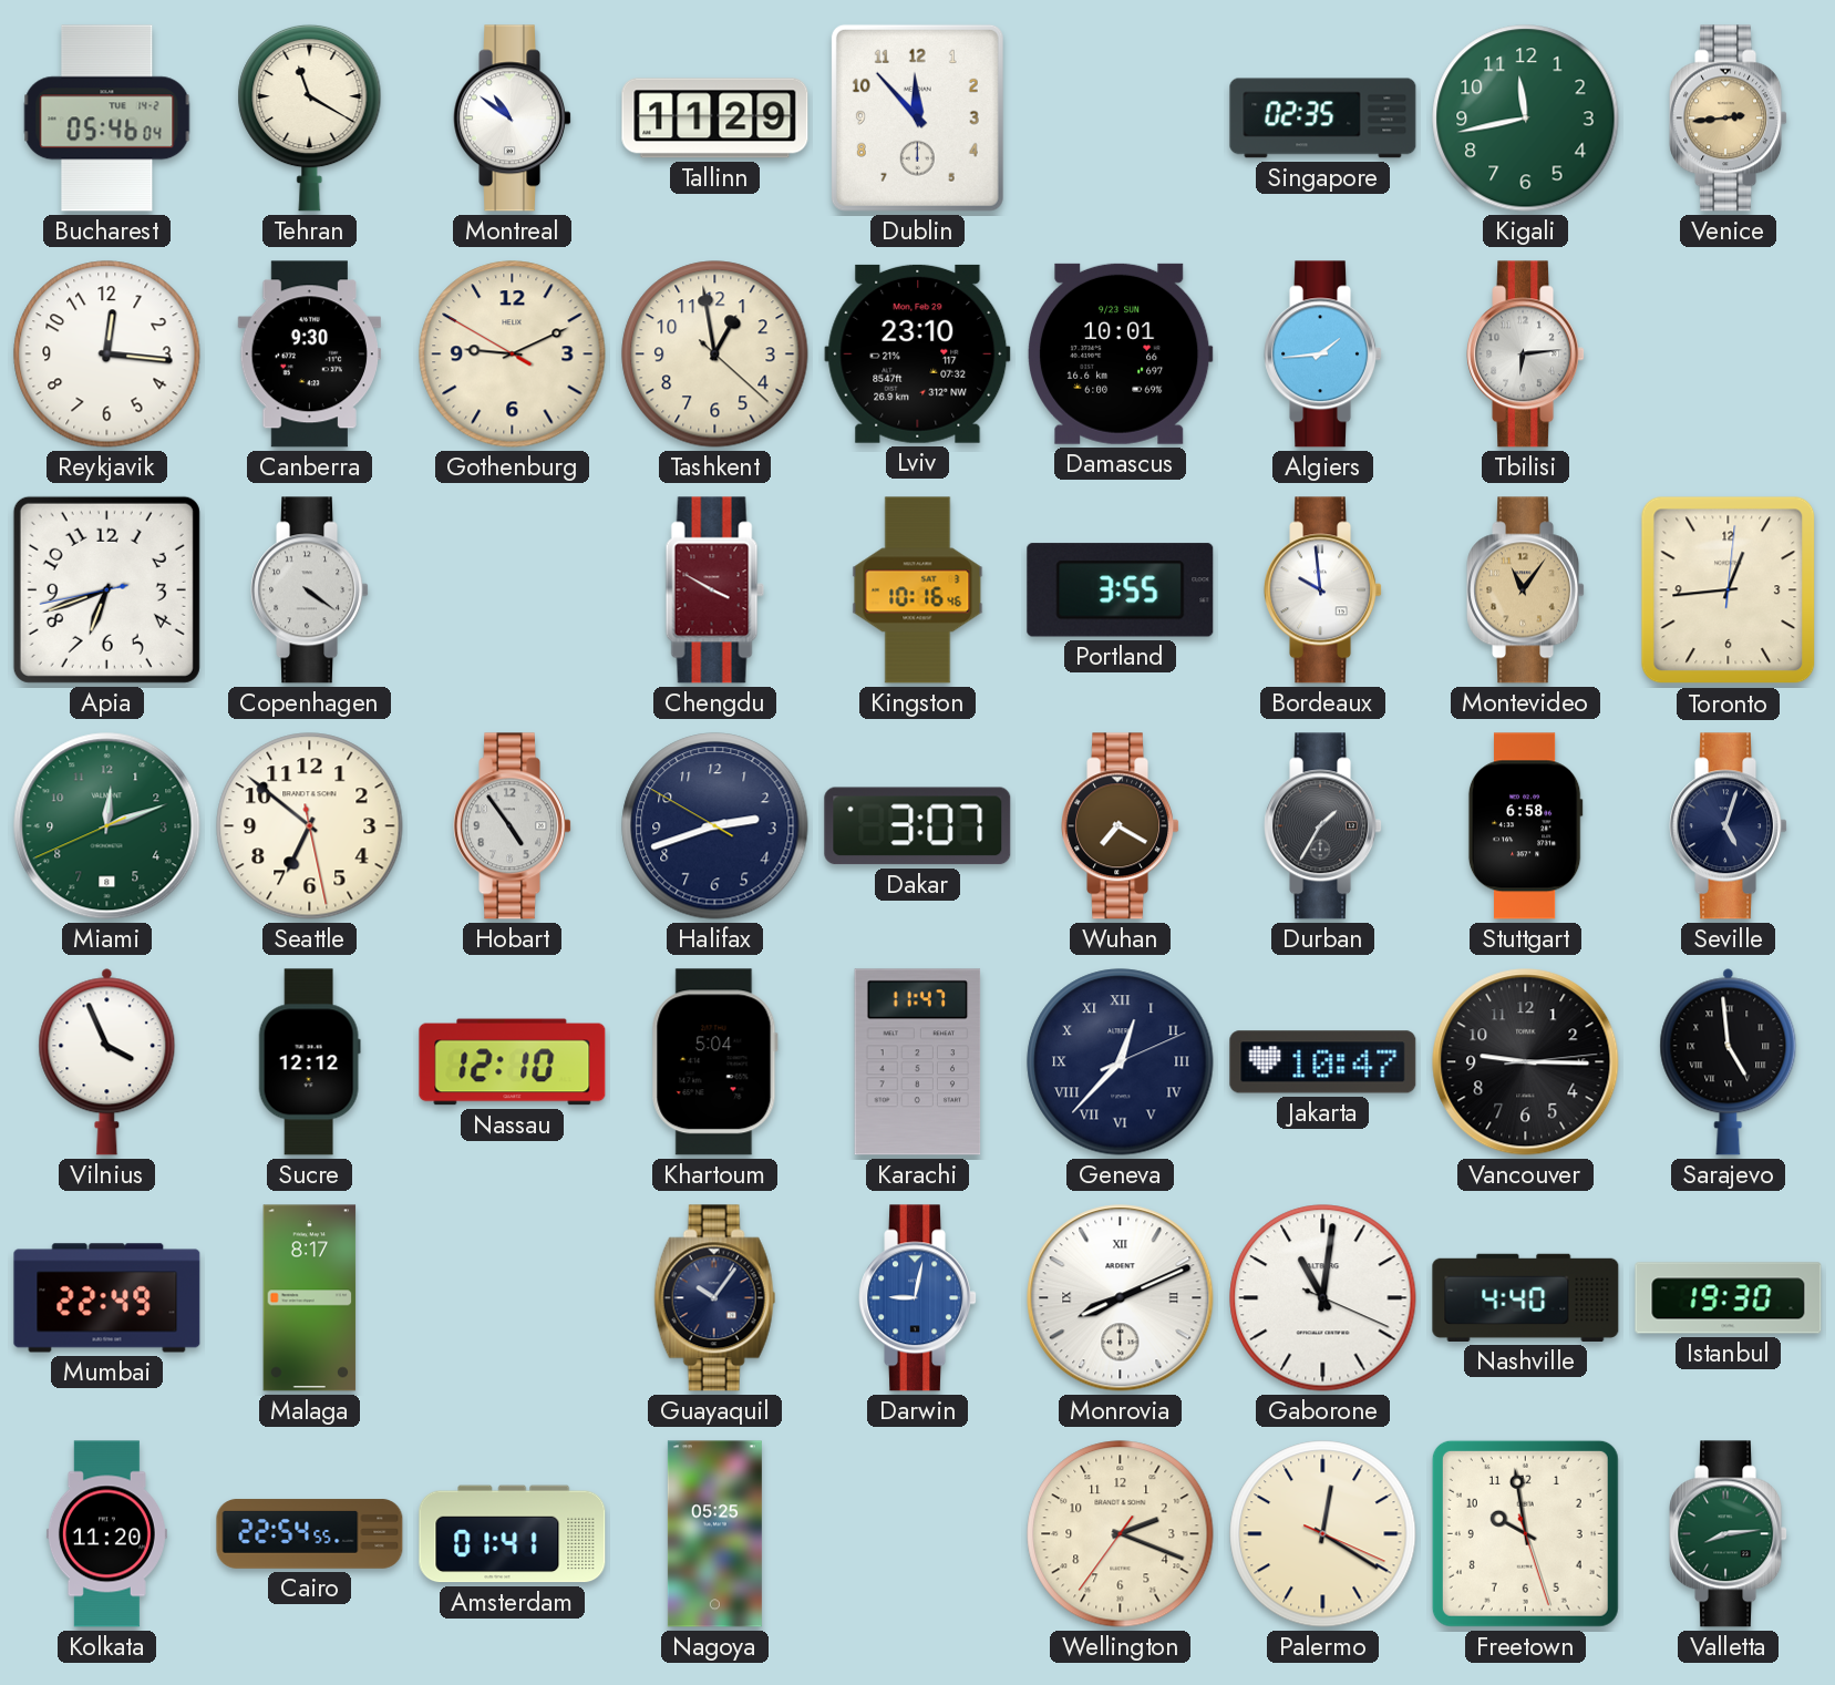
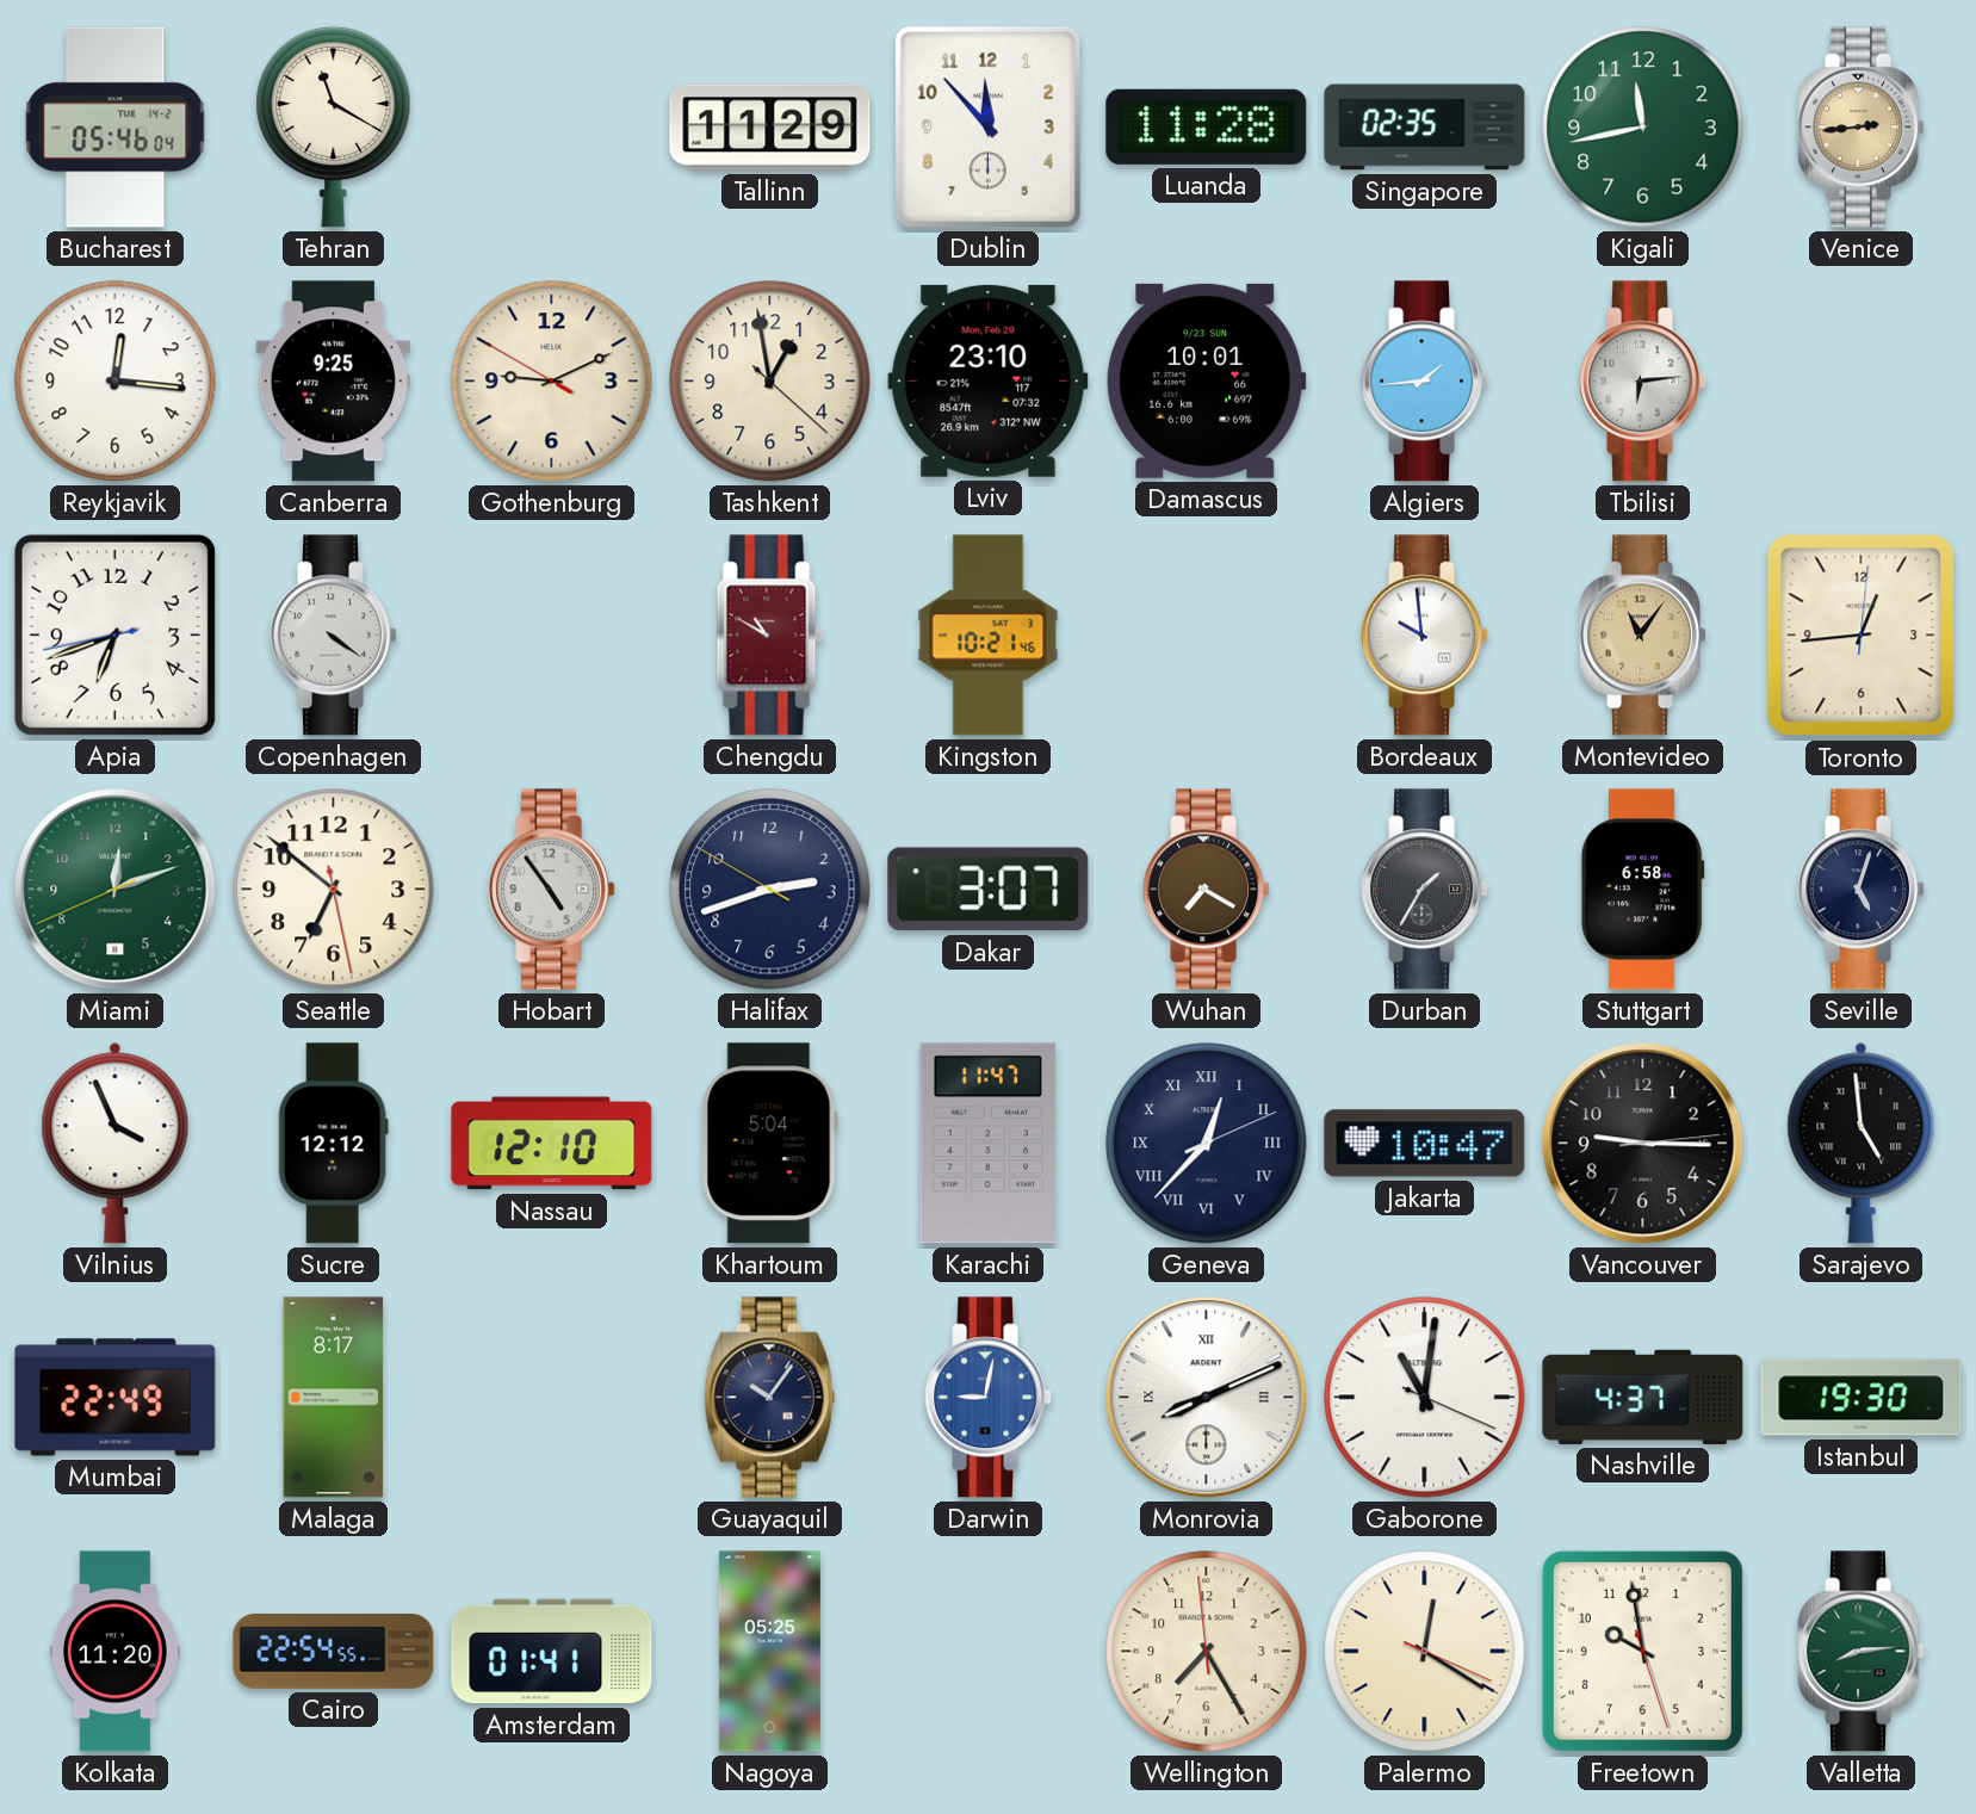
Montreal: 10:51 -> none
Luanda: none -> 11:28
Canberra: 9:30 -> 9:25
Chengdu: 3:50 -> 10:50
Kingston: 10:16 -> 10:21
Portland: 3:55 -> none
Nashville: 4:40 -> 4:37
Wellington: 2:18 -> 7:24
